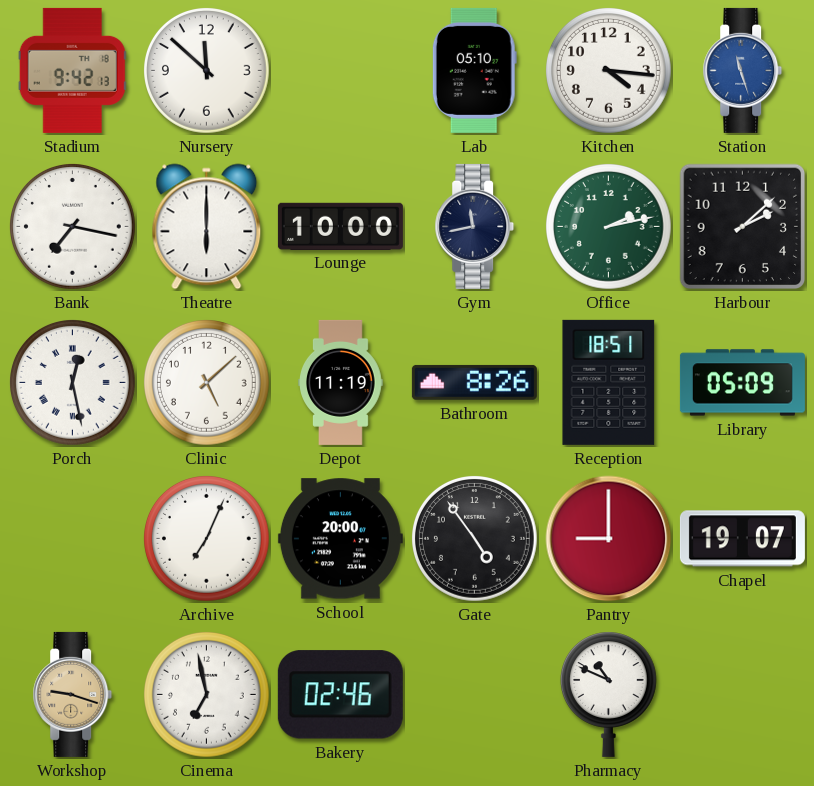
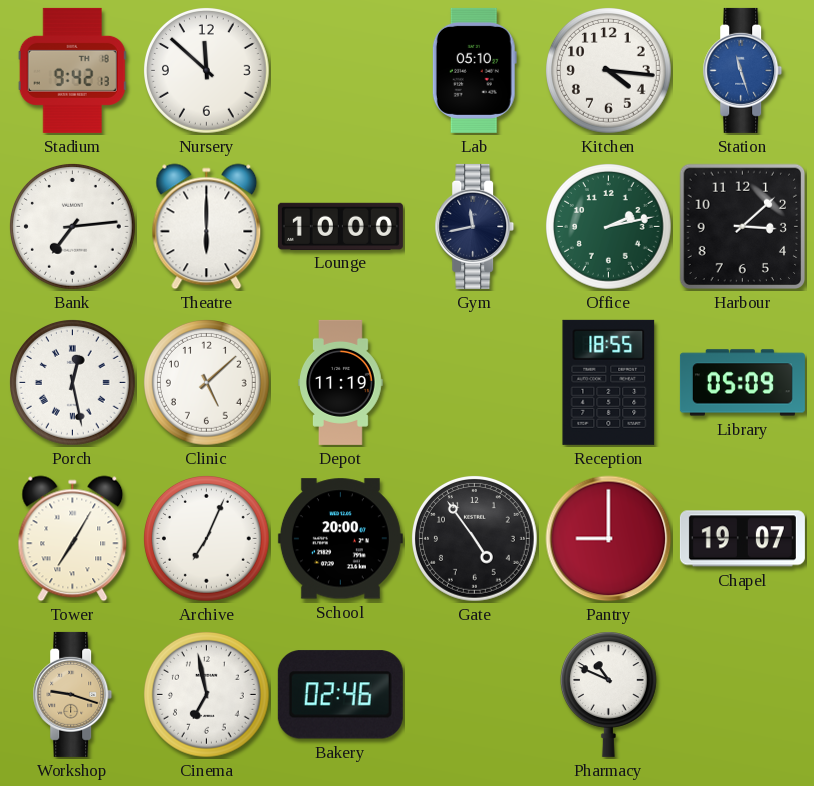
Bank: 7:17 -> 7:14
Harbour: 2:08 -> 3:08
Bathroom: 8:26 -> none
Reception: 18:51 -> 18:55
Tower: none -> 7:05
